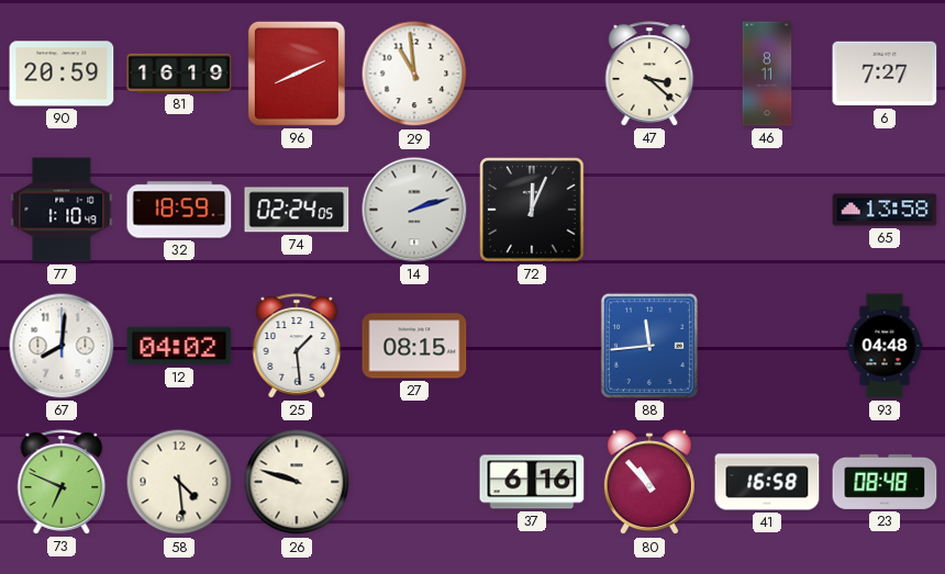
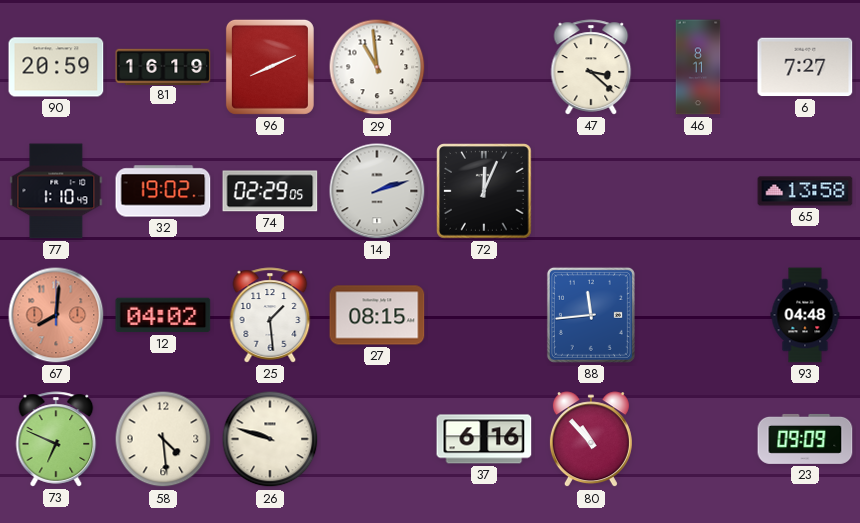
32: 18:59 -> 19:02
74: 02:24 -> 02:29
67 dial: white -> salmon
41: 16:58 -> none
23: 08:48 -> 09:09
